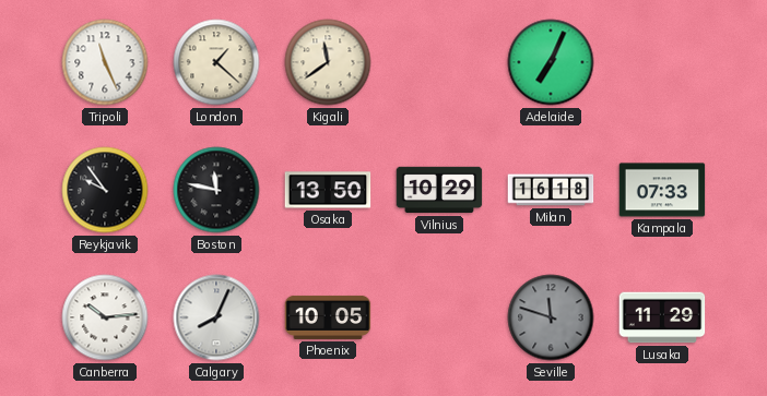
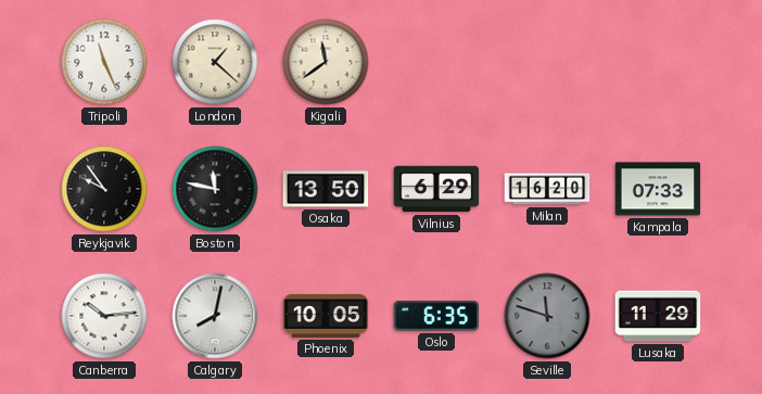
Adelaide: 7:04 -> none
Vilnius: 10:29 -> 6:29
Milan: 16:18 -> 16:20
Calgary: 8:04 -> 8:02
Oslo: none -> 6:35
